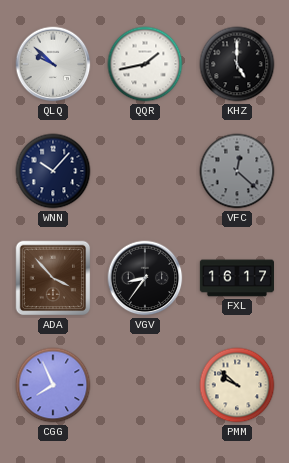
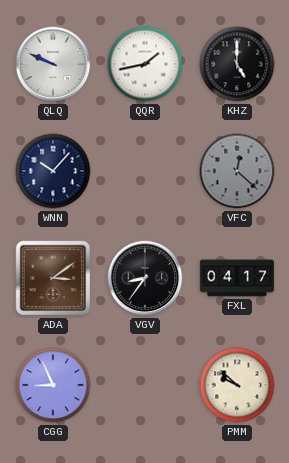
QLQ: 9:52 -> 9:49
ADA: 3:53 -> 3:09
FXL: 16:17 -> 04:17
CGG: 7:56 -> 8:56
